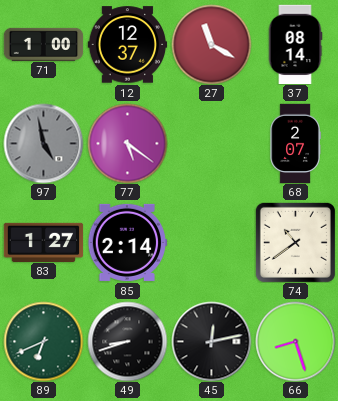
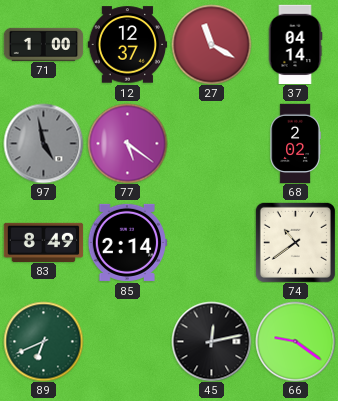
37: 08:14 -> 04:14
68: 2:07 -> 2:02
83: 1:27 -> 8:49
49: 8:42 -> none
66: 8:27 -> 9:21
